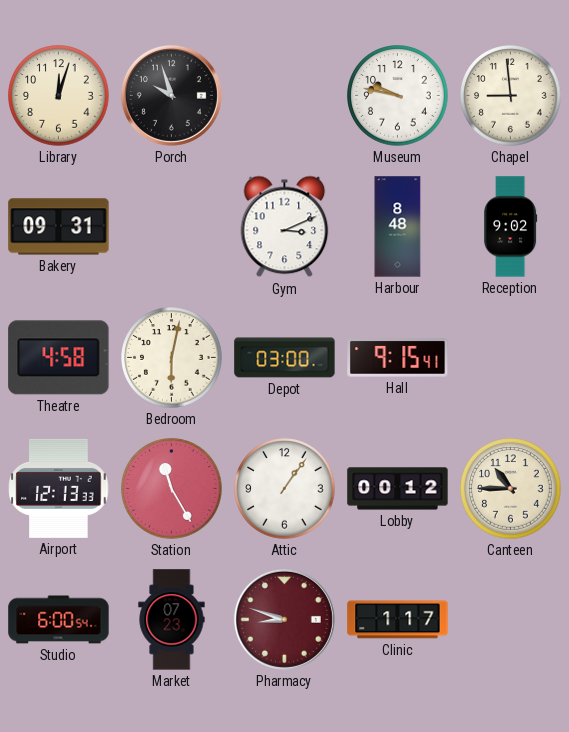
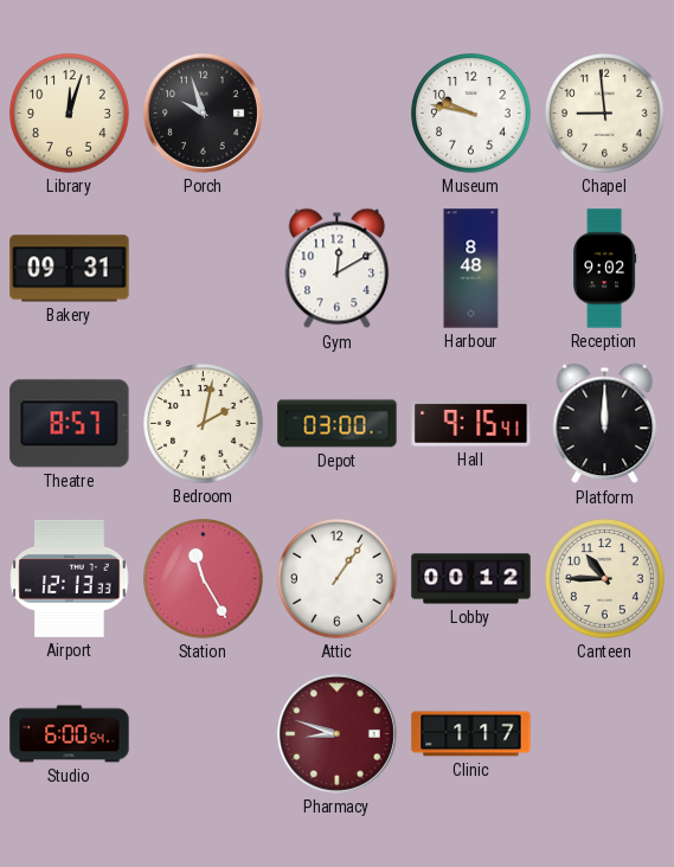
Gym: 3:11 -> 12:10
Theatre: 4:58 -> 8:57
Bedroom: 6:02 -> 2:02
Platform: none -> 12:00
Market: 07:23 -> none
